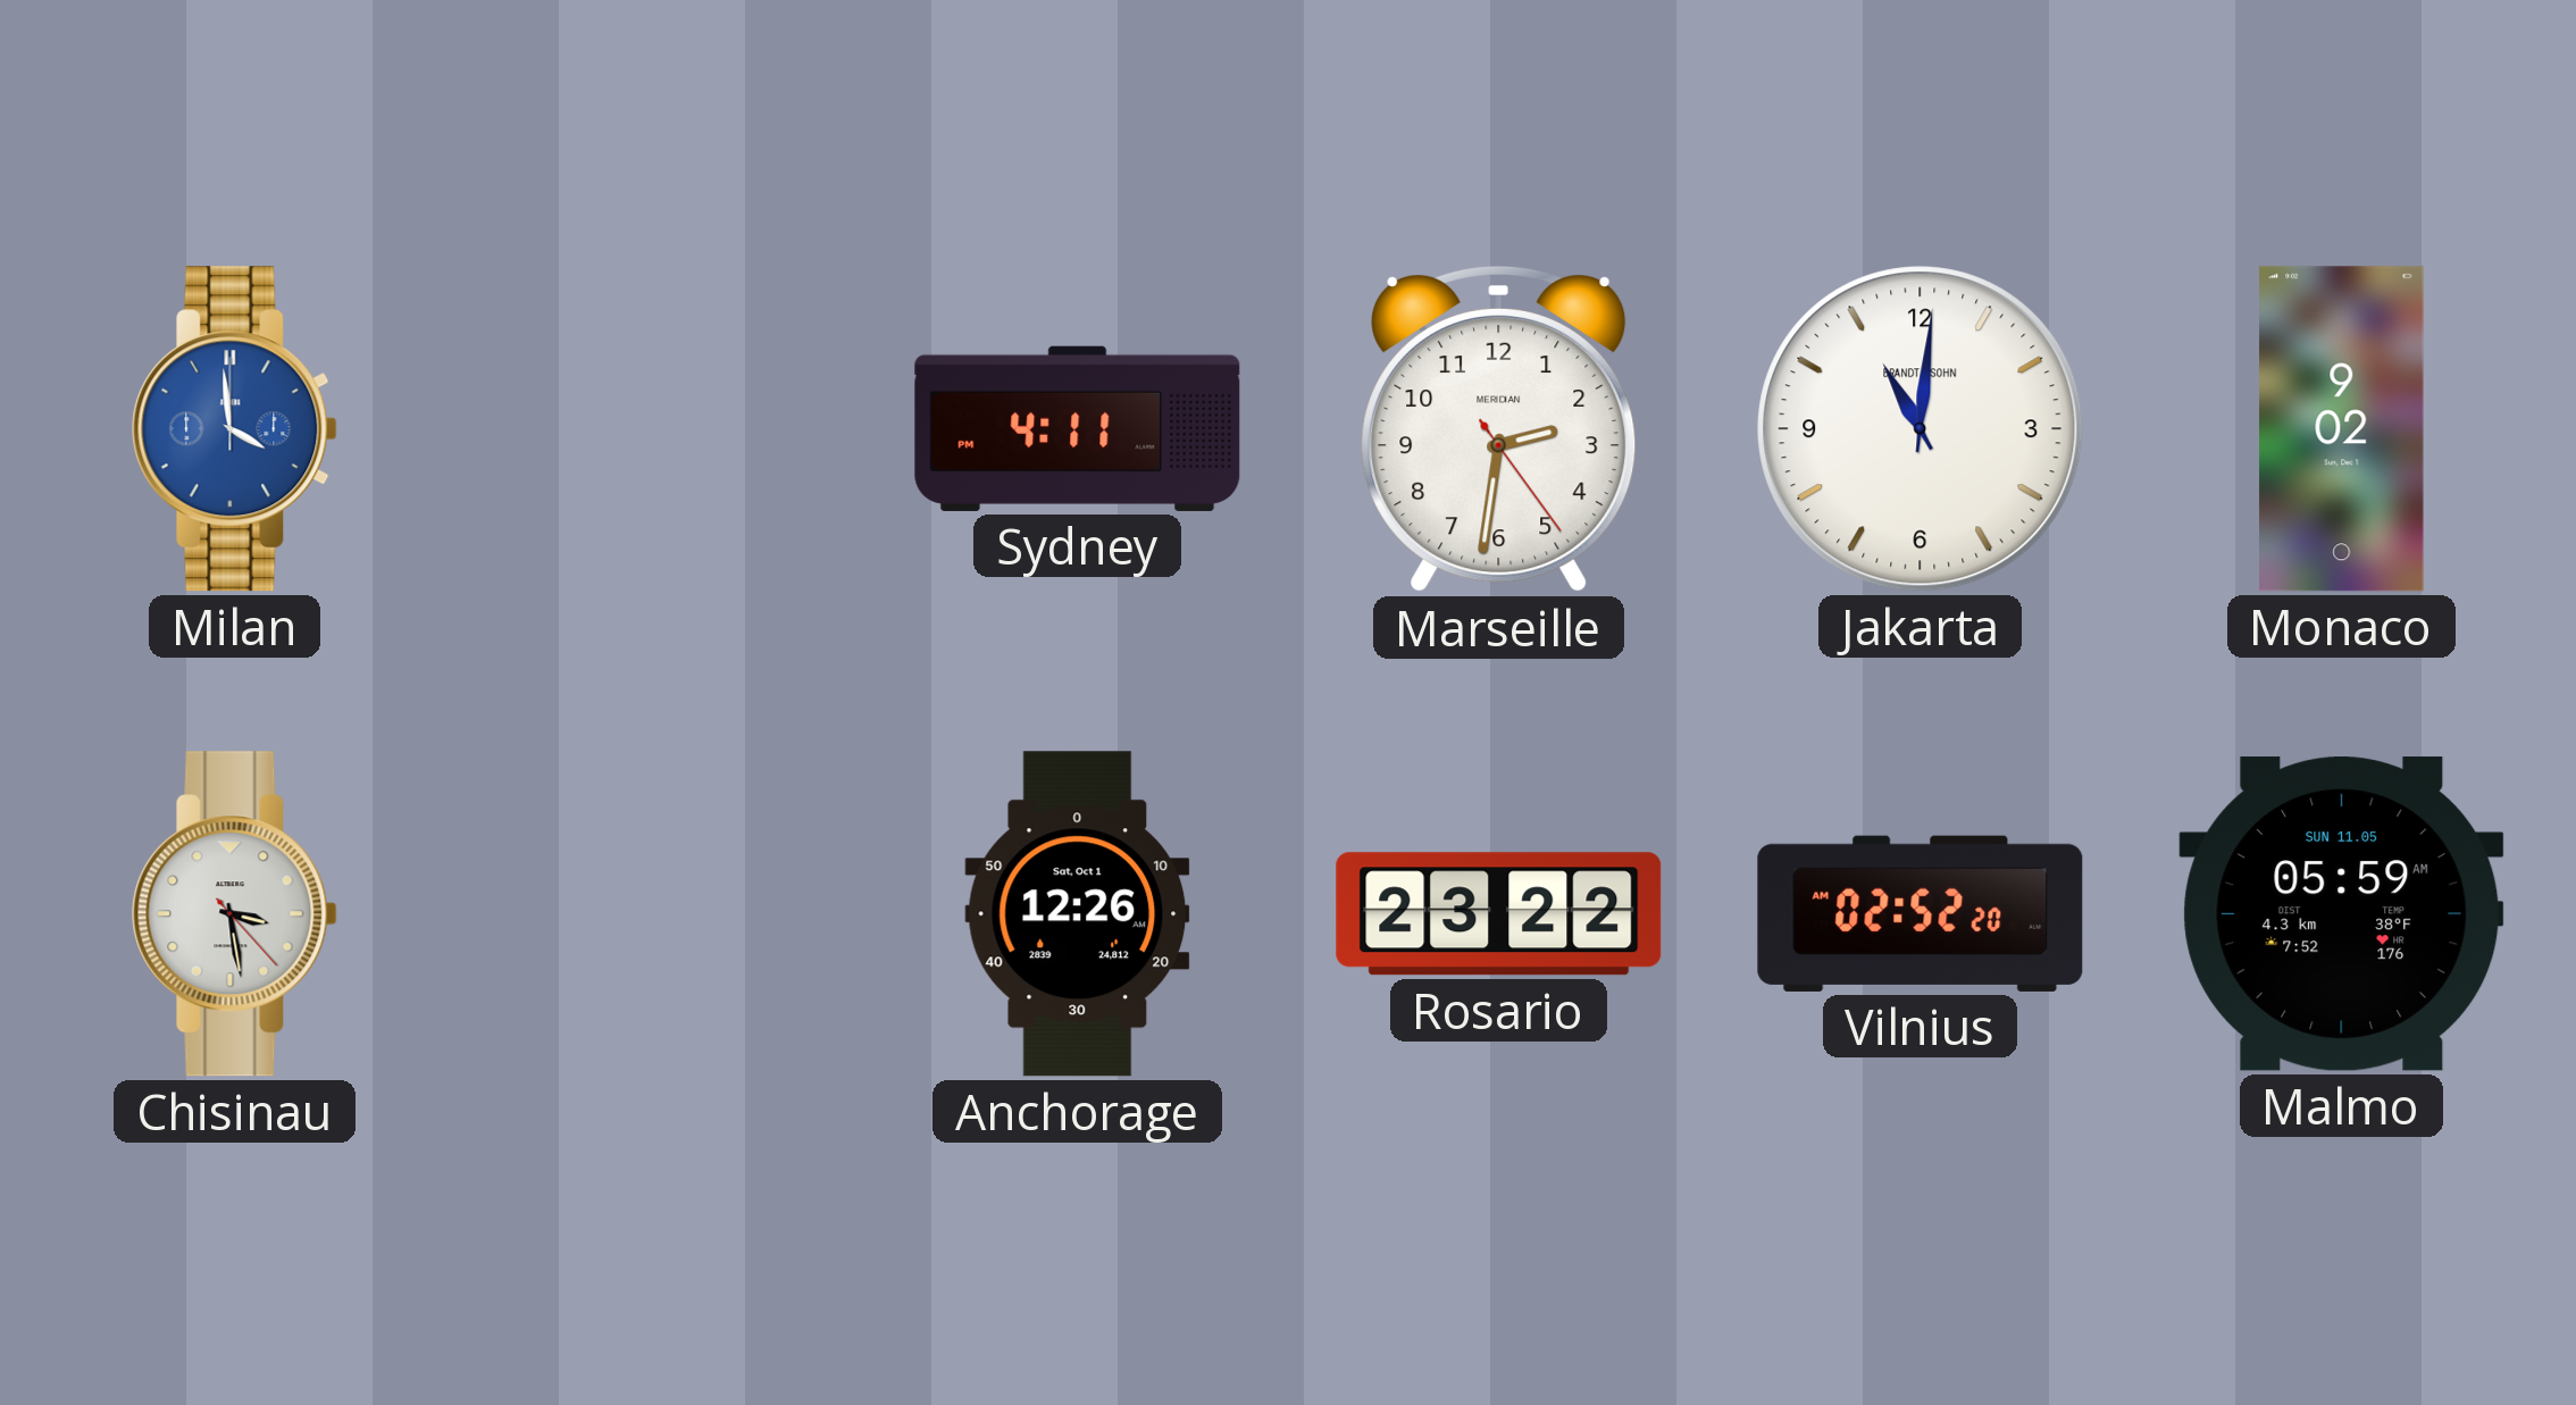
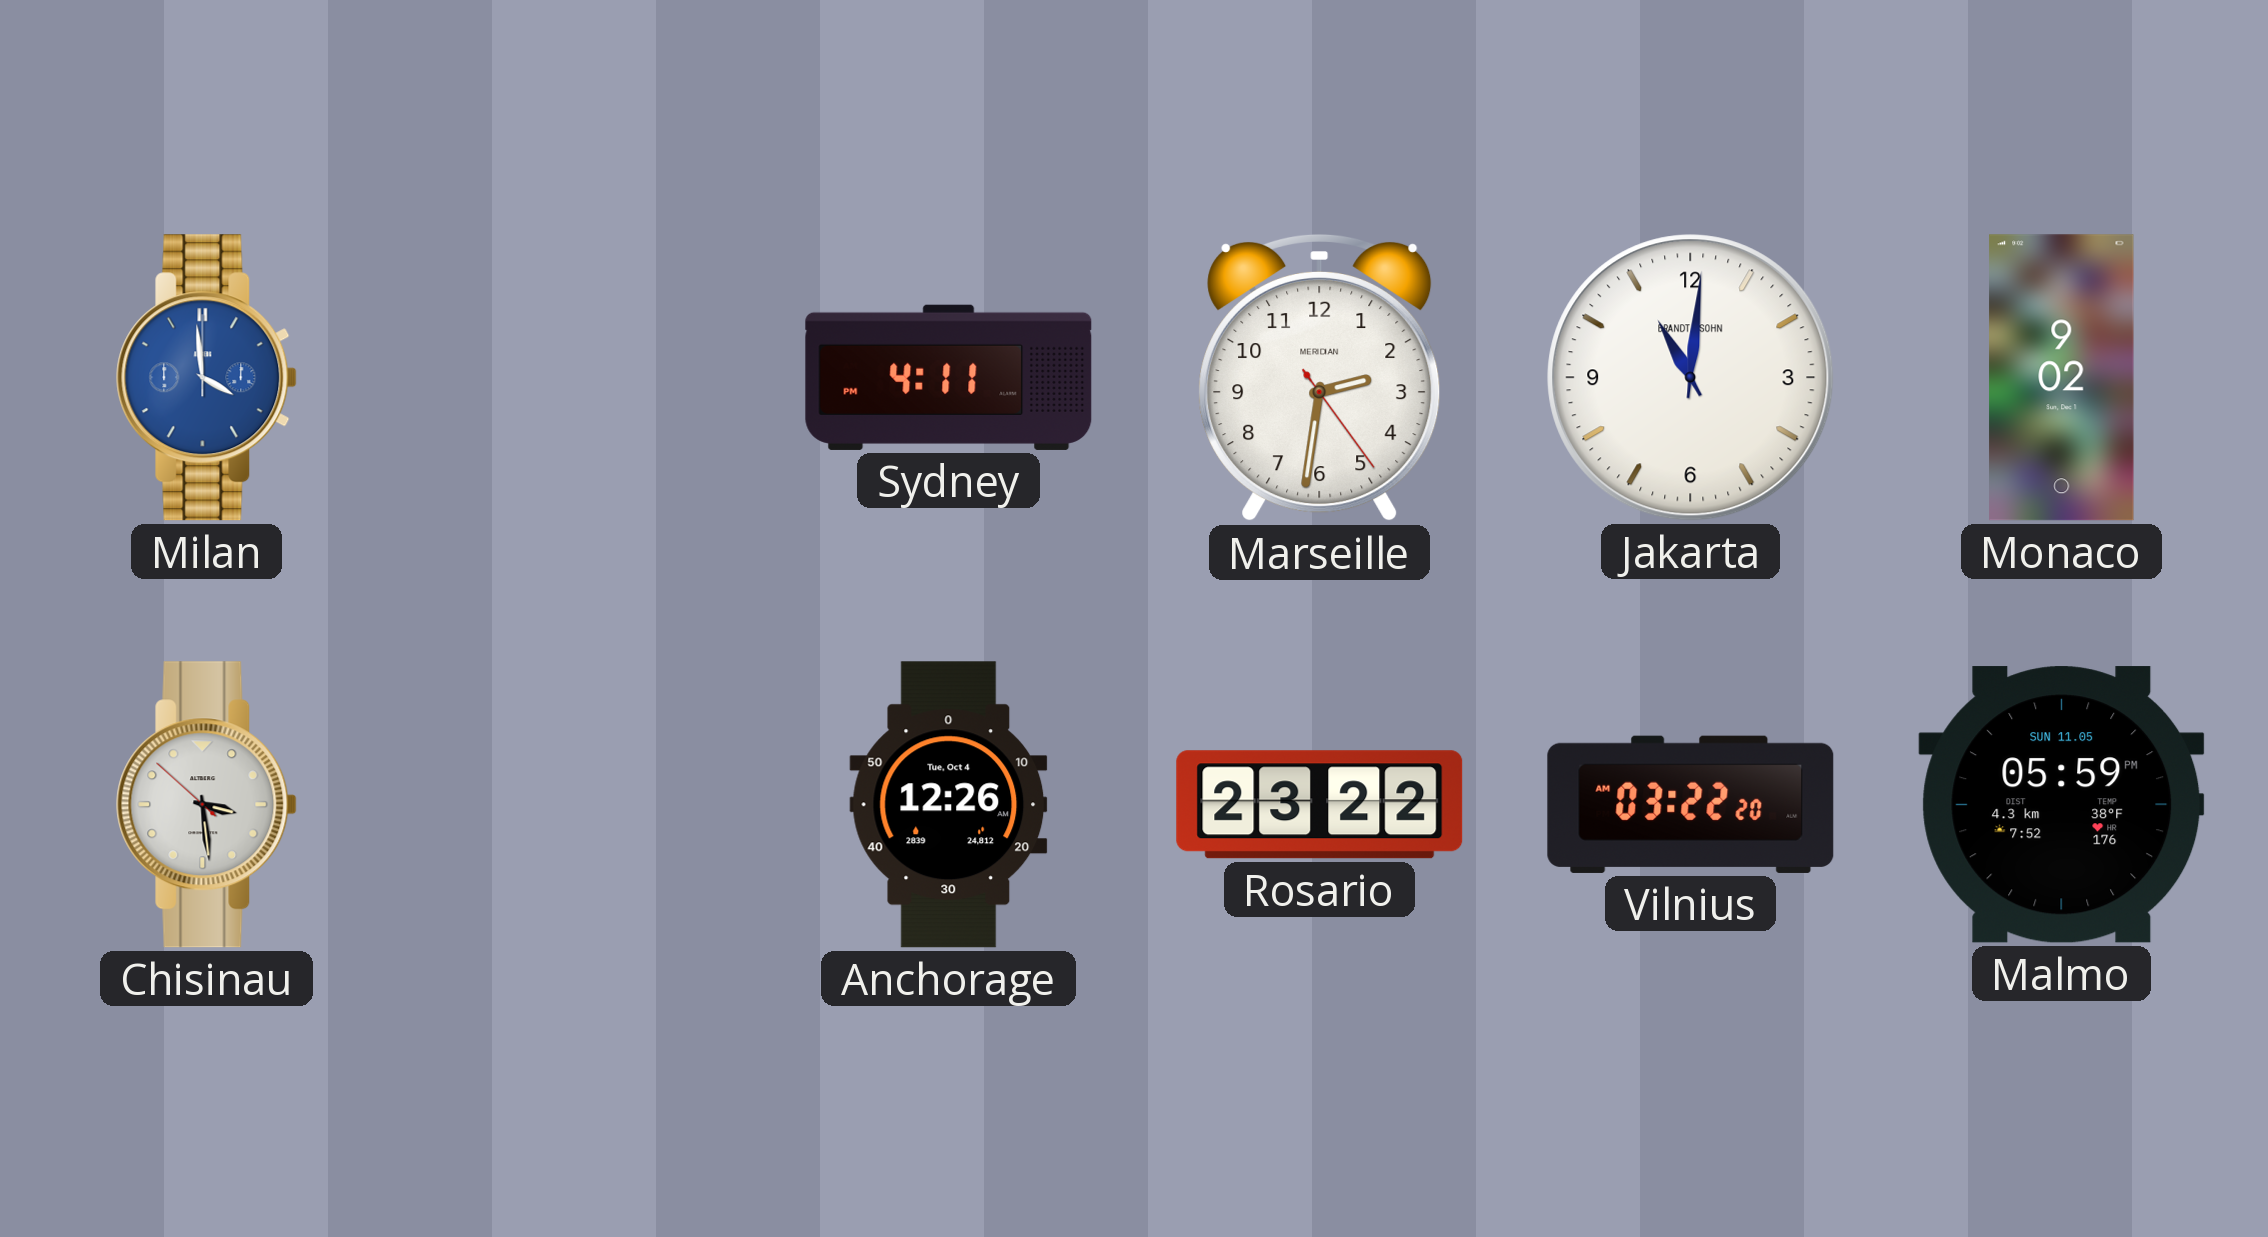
Chisinau: 3:28:23 -> 3:28:52
Anchorage date: Sat, Oct 1 -> Tue, Oct 4
Vilnius: 02:52 -> 03:22
Malmo: 05:59 AM -> 05:59 PM
